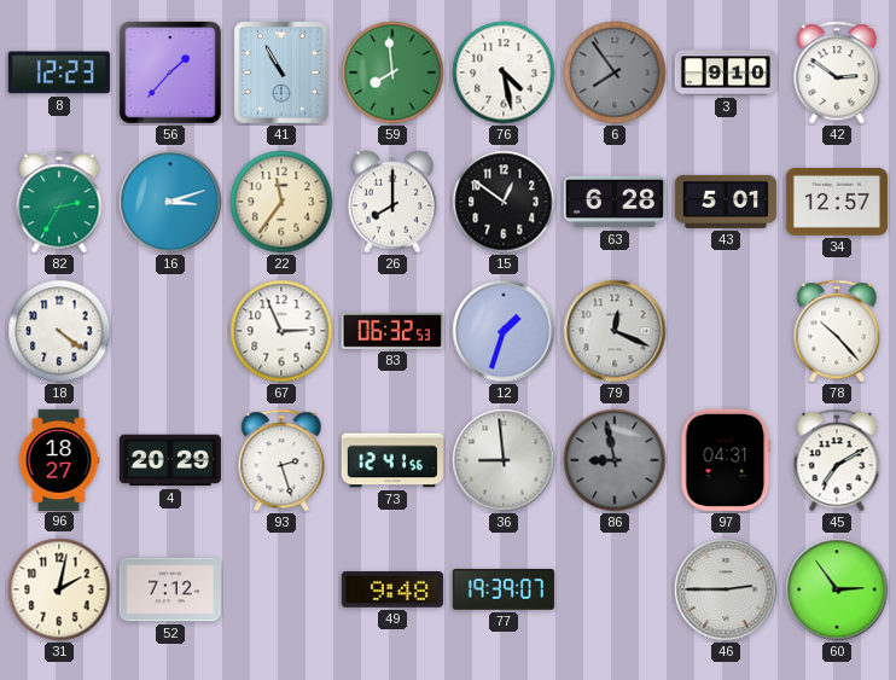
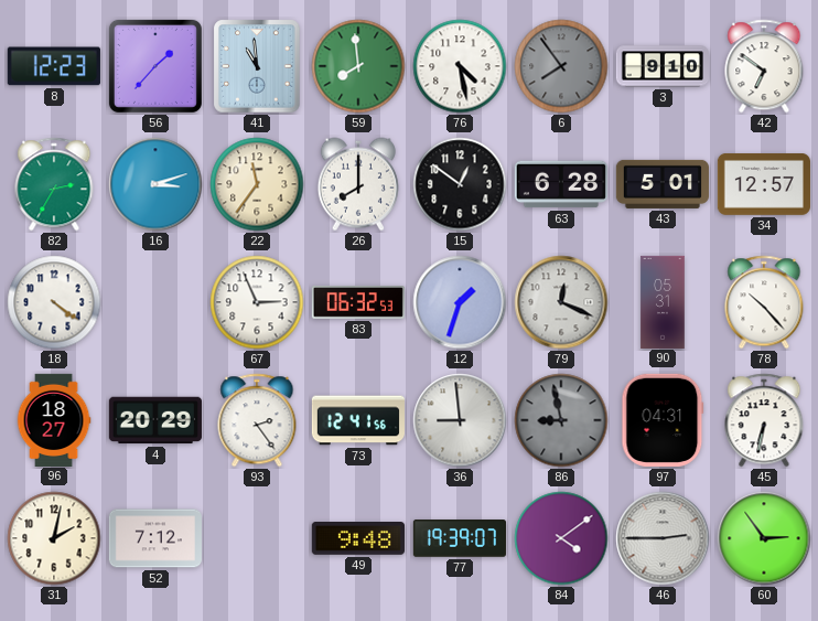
41: 10:55 -> 10:59
42: 2:51 -> 6:51
90: none -> 05:31
93: 2:27 -> 2:24
45: 7:10 -> 6:32
84: none -> 4:09
